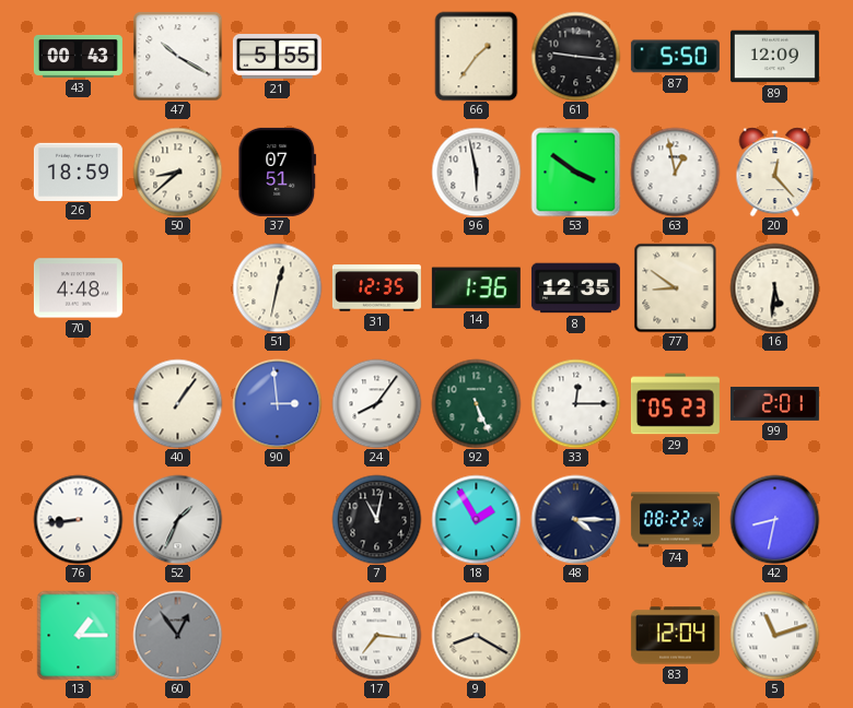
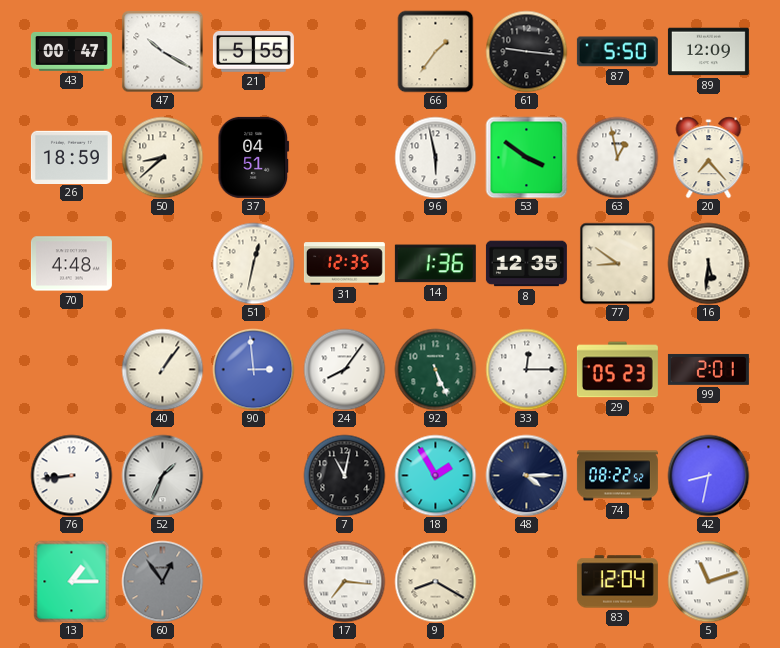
43: 00:43 -> 00:47
37: 07:51 -> 04:51
20: 12:23 -> 7:23
